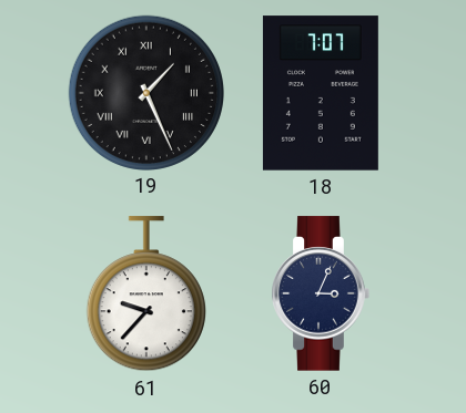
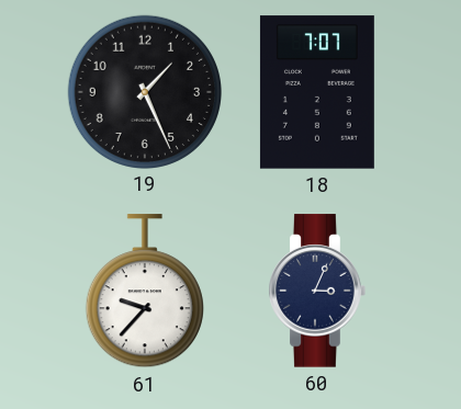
19 numerals: Roman -> Arabic
